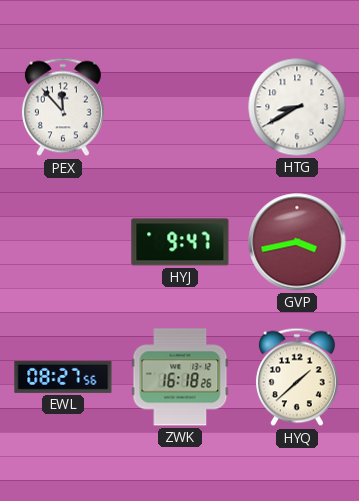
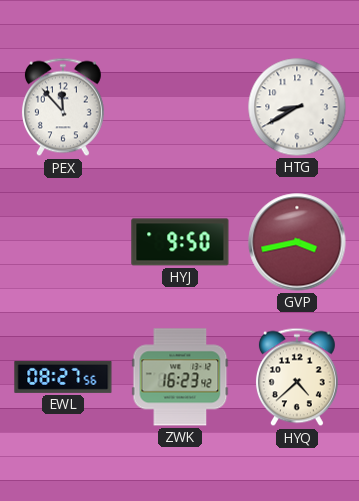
HYJ: 9:47 -> 9:50
ZWK: 16:18 -> 16:23
HYQ: 1:38 -> 4:38
